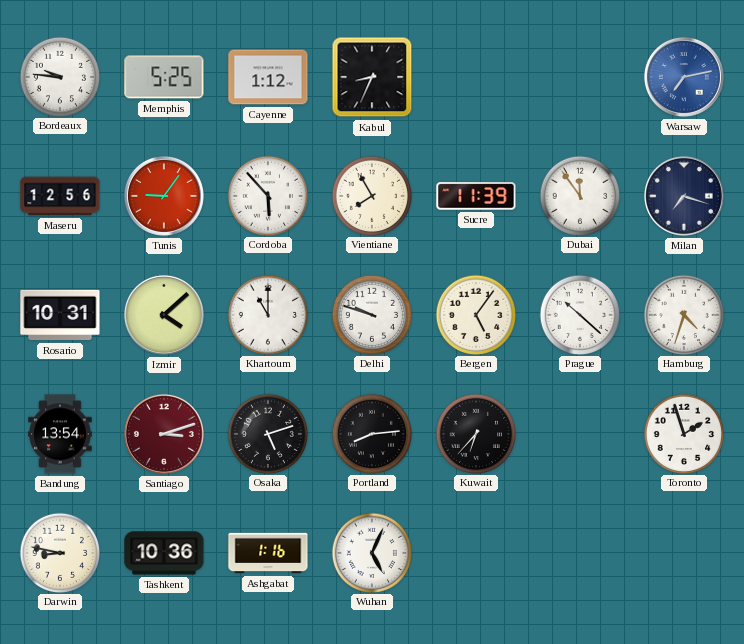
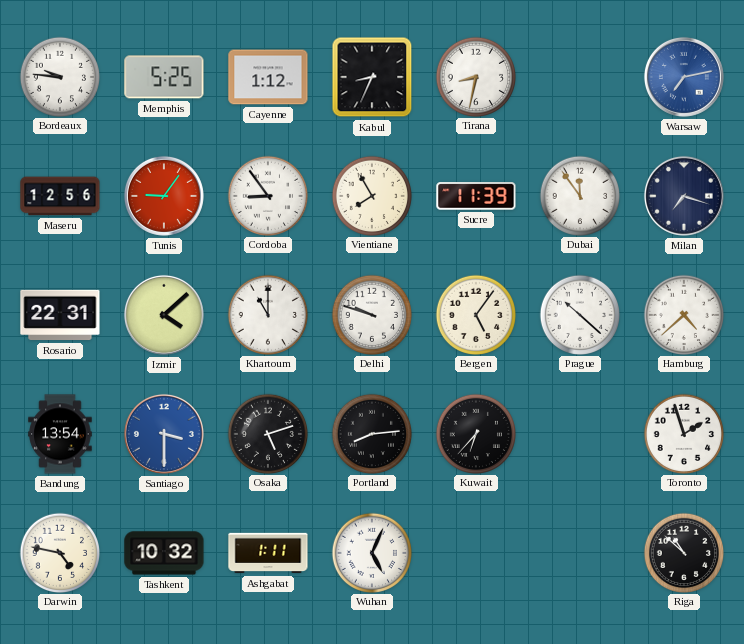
Tirana: none -> 8:32
Cordoba: 5:53 -> 8:54
Rosario: 10:31 -> 22:31
Hamburg: 4:33 -> 4:38
Santiago: 3:12 -> 3:30
Santiago dial: burgundy -> blue
Darwin: 8:47 -> 4:47
Tashkent: 10:36 -> 10:32
Ashgabat: 1:16 -> 1:11
Riga: none -> 10:52
